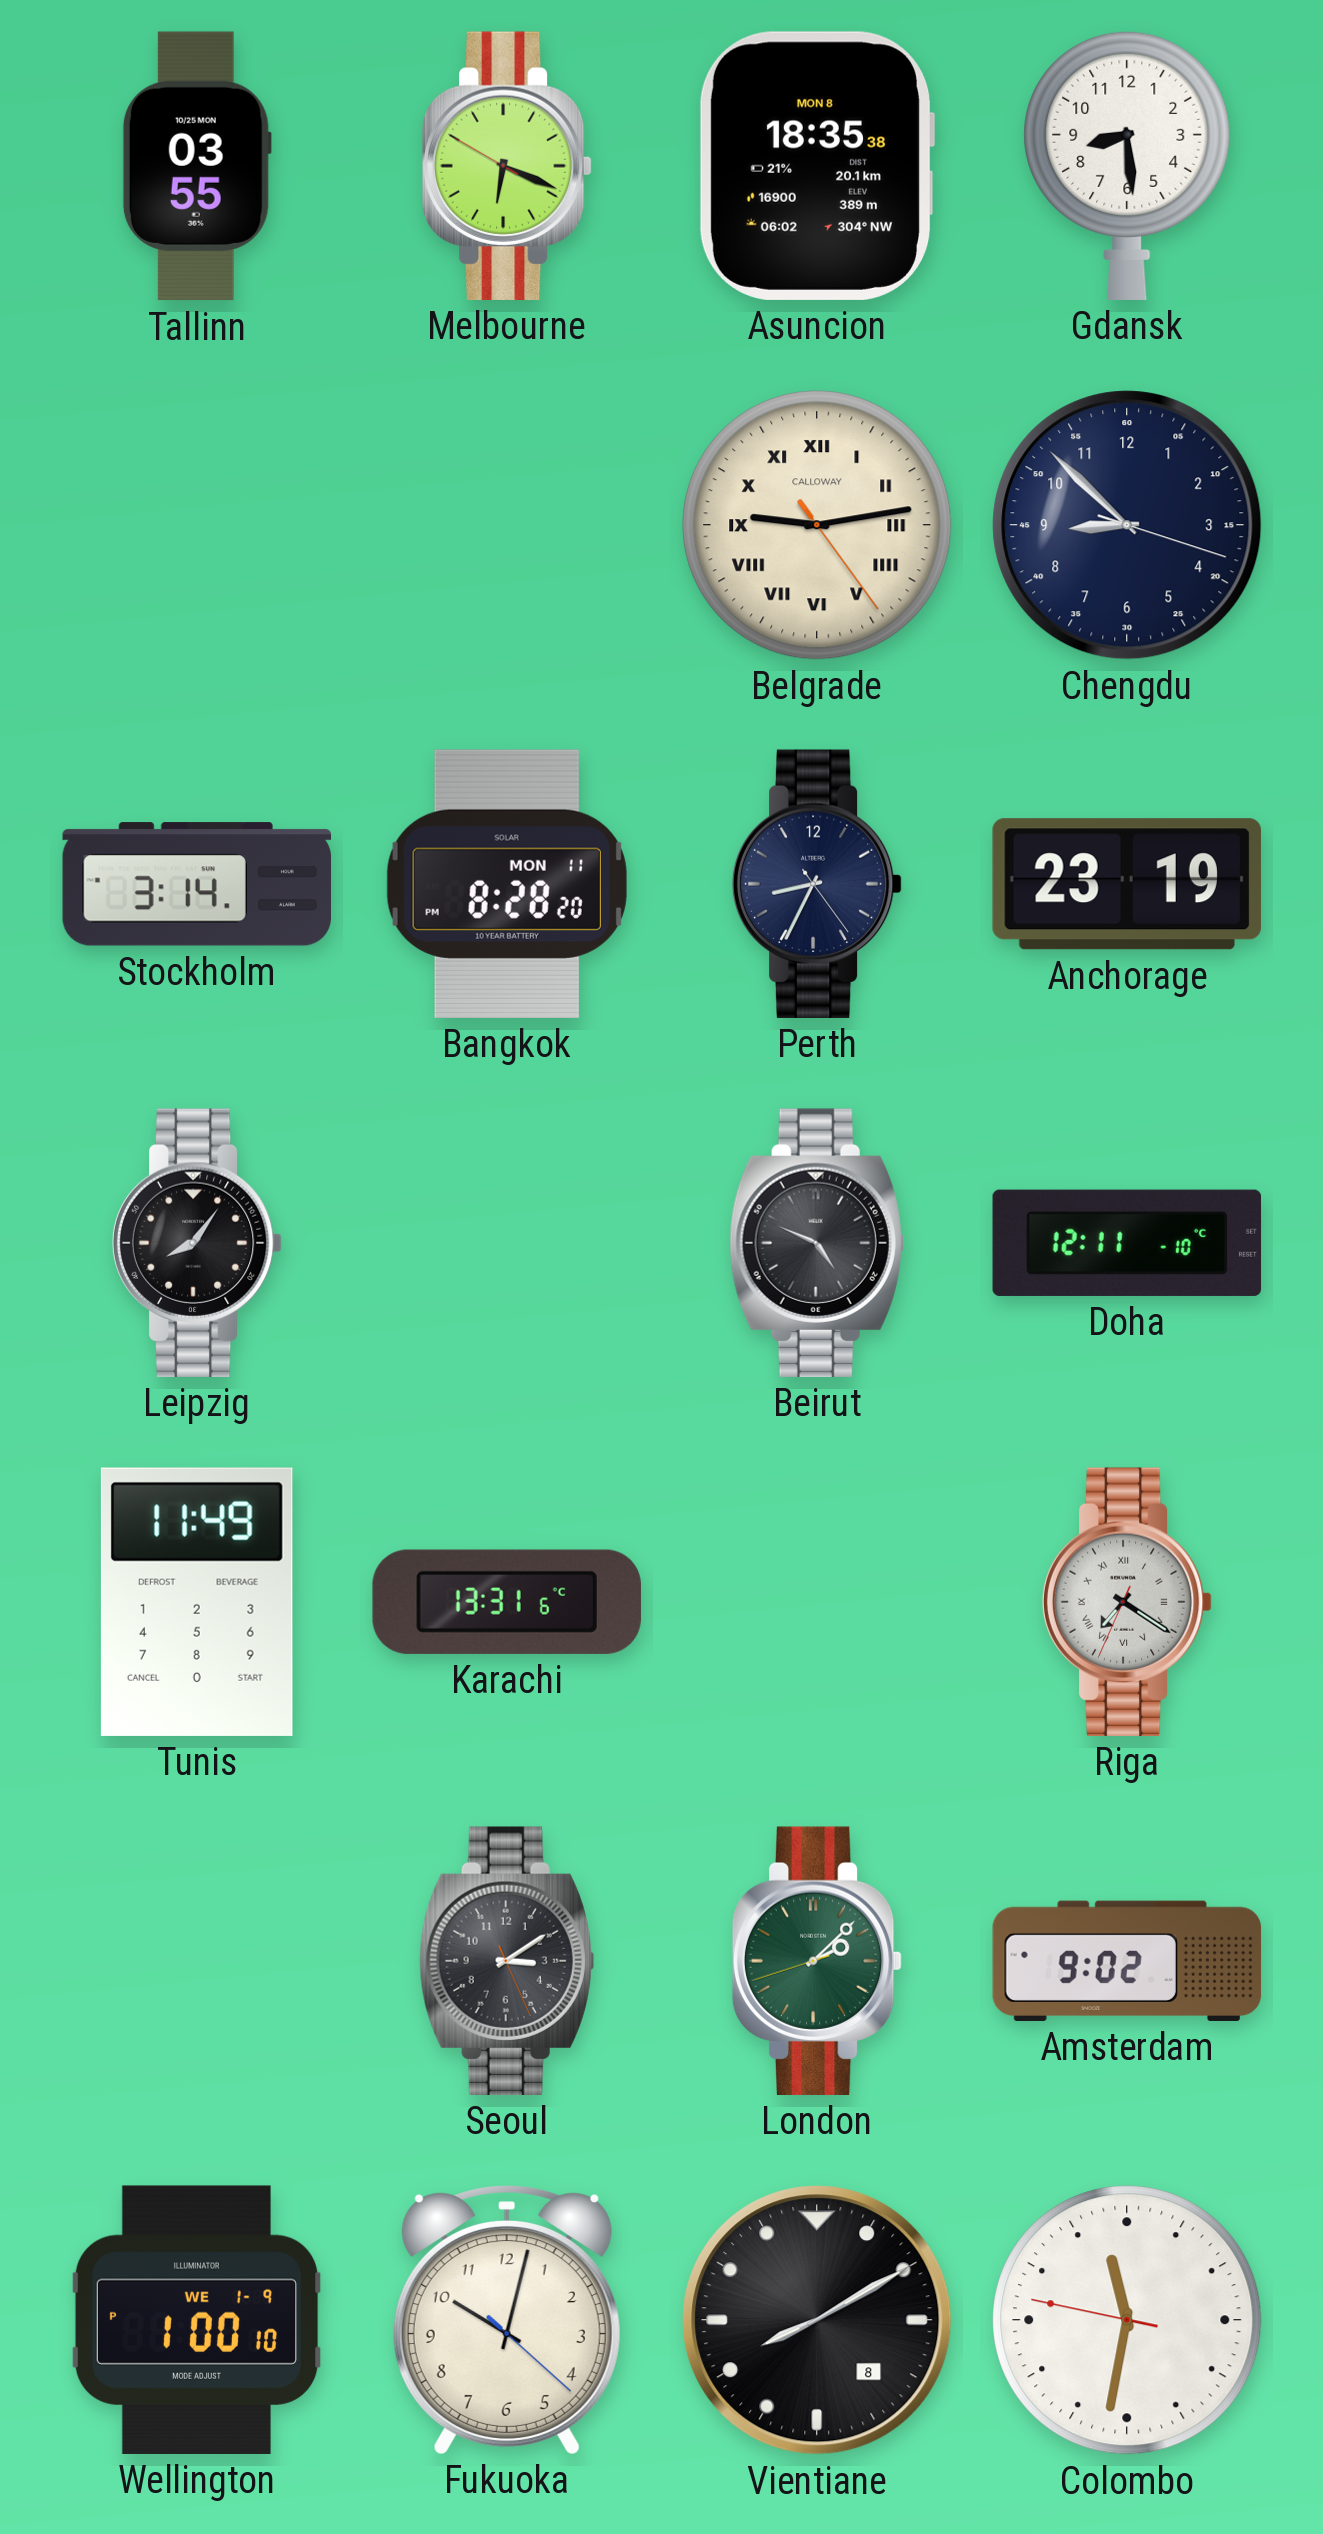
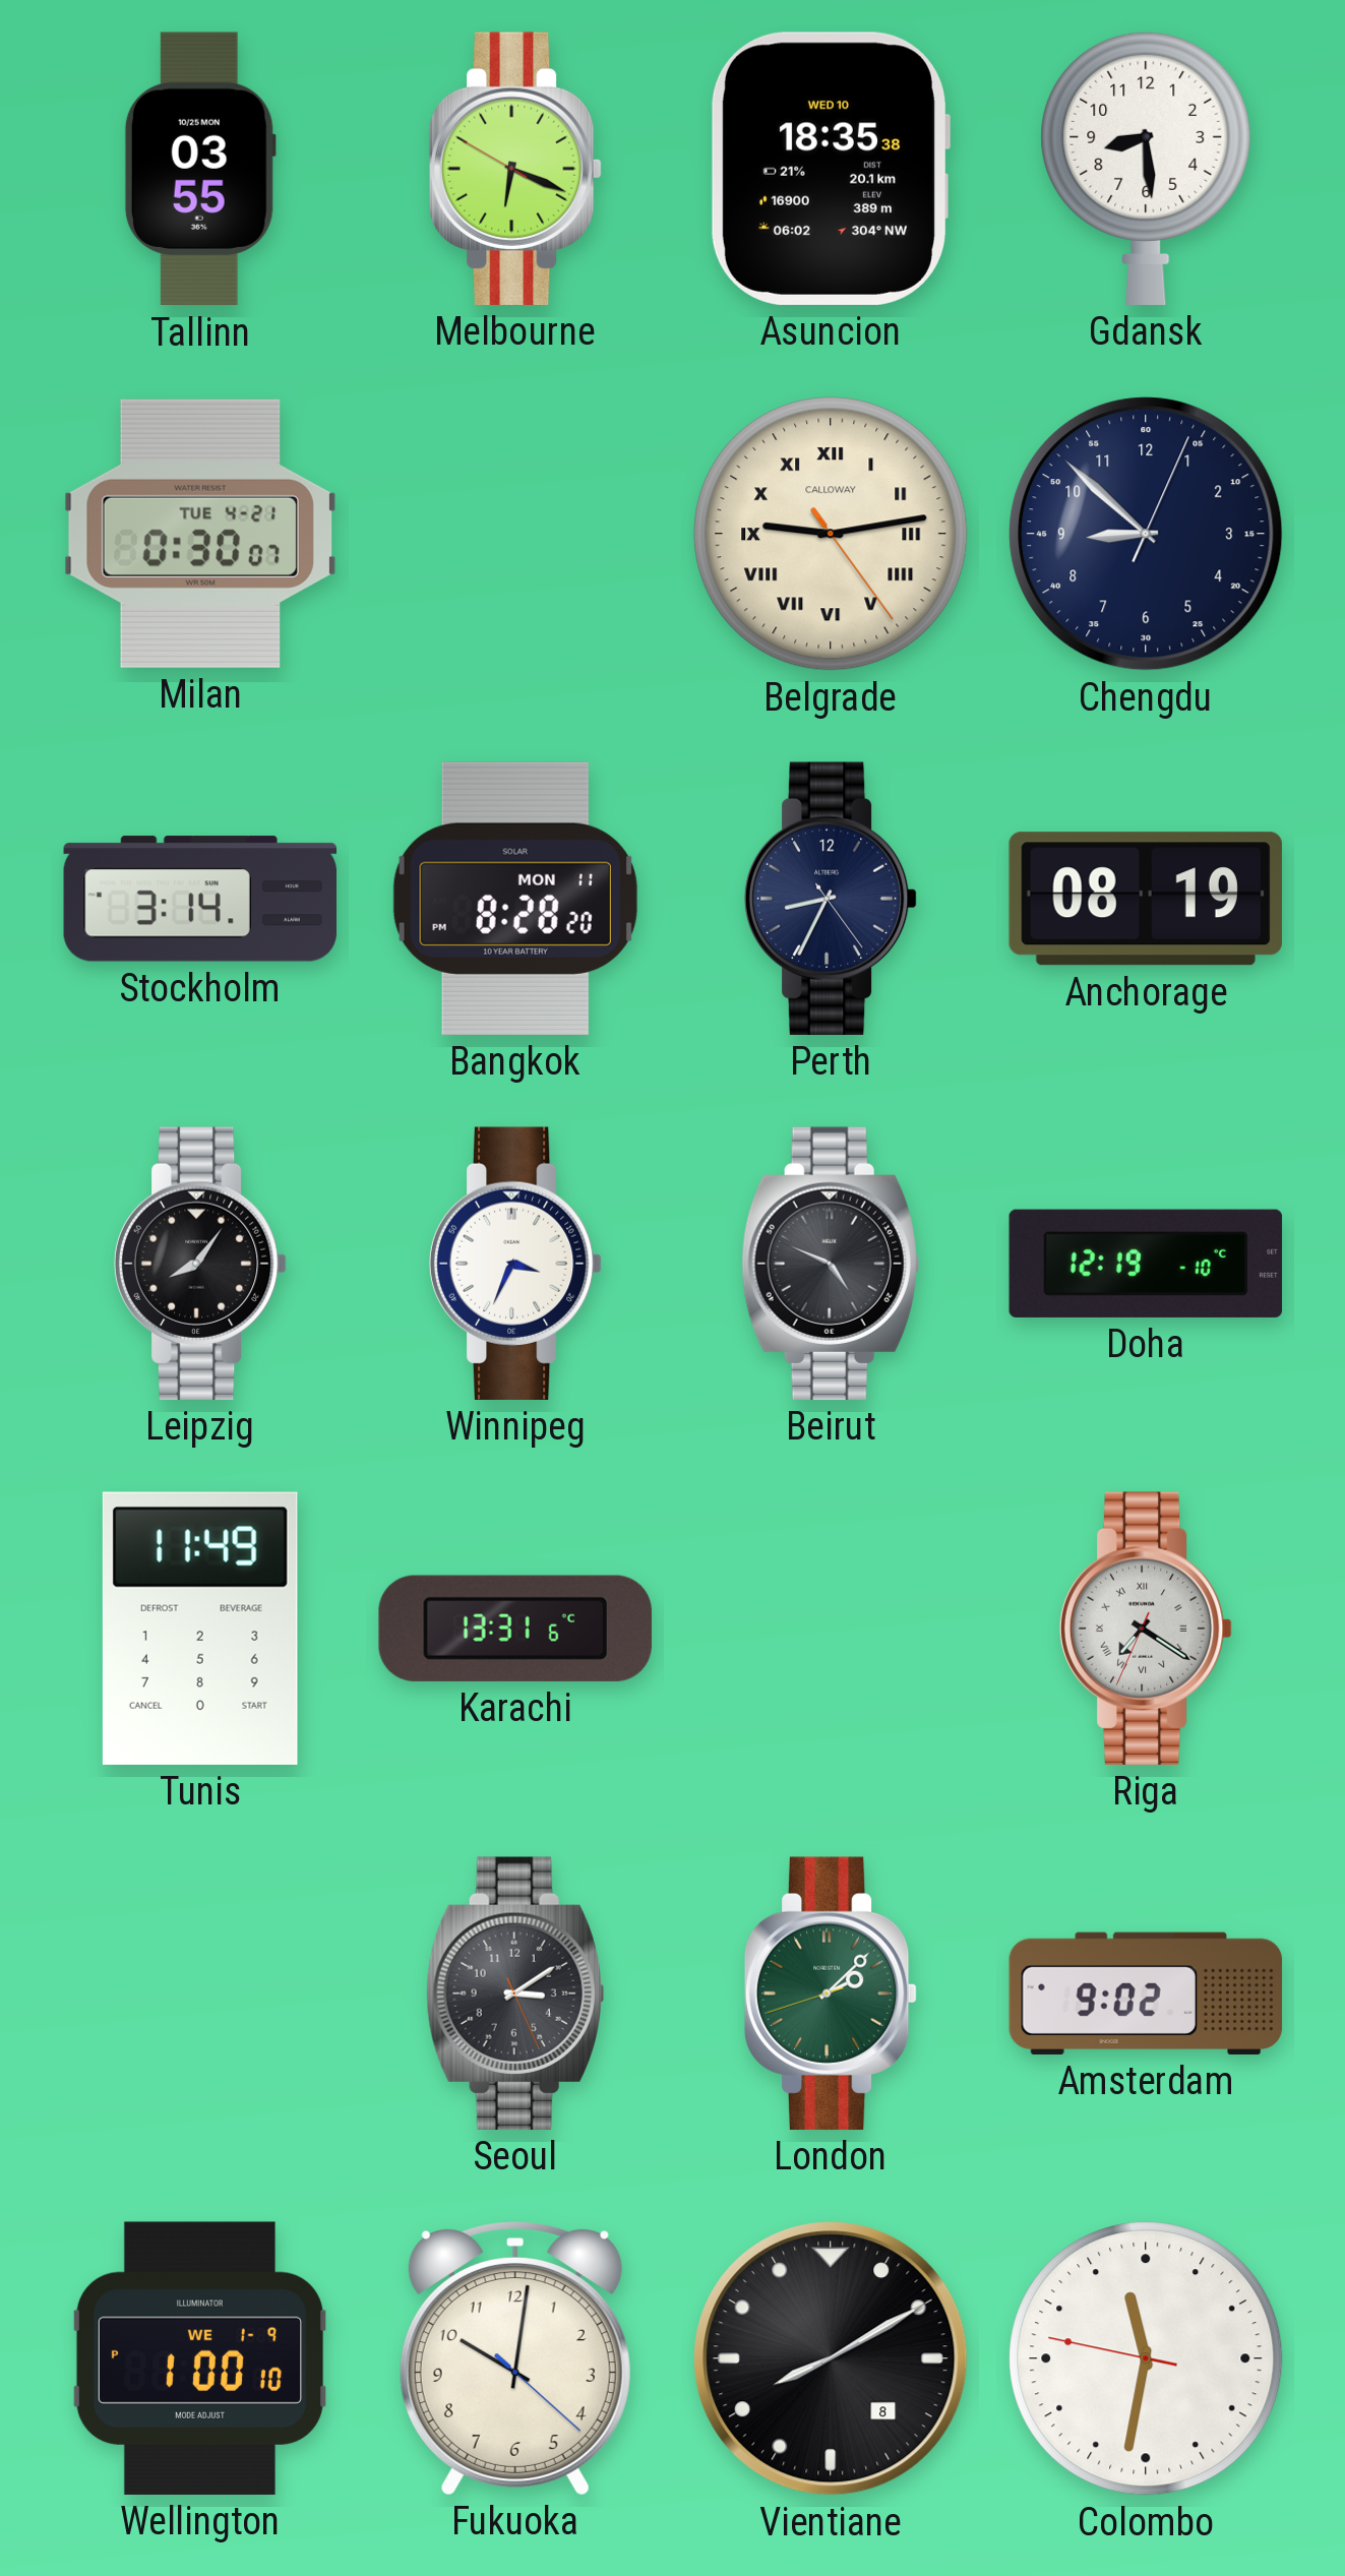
Asuncion date: MON 8 -> WED 10
Milan: none -> 0:30
Chengdu: 8:52:18 -> 8:52:04
Anchorage: 23:19 -> 08:19
Winnipeg: none -> 3:34
Doha: 12:11 -> 12:19
Fukuoka: 10:02 -> 10:01
